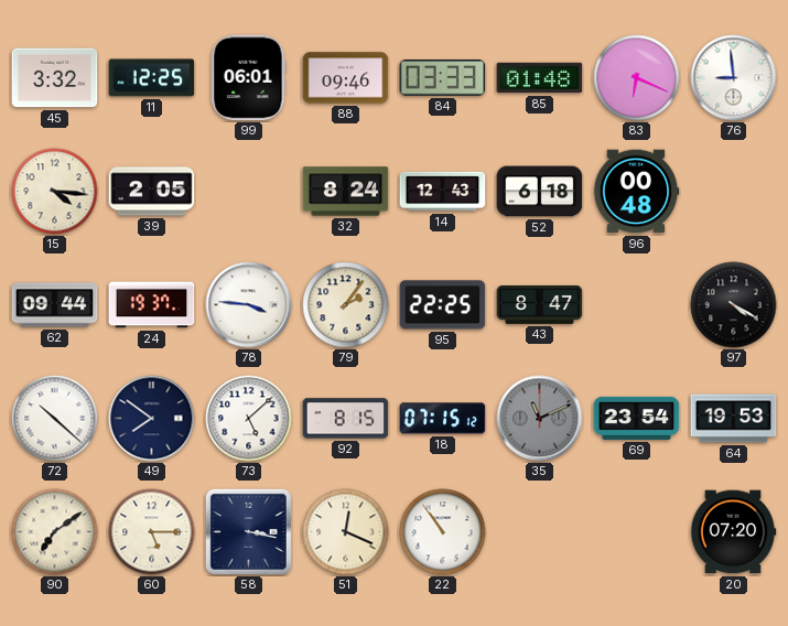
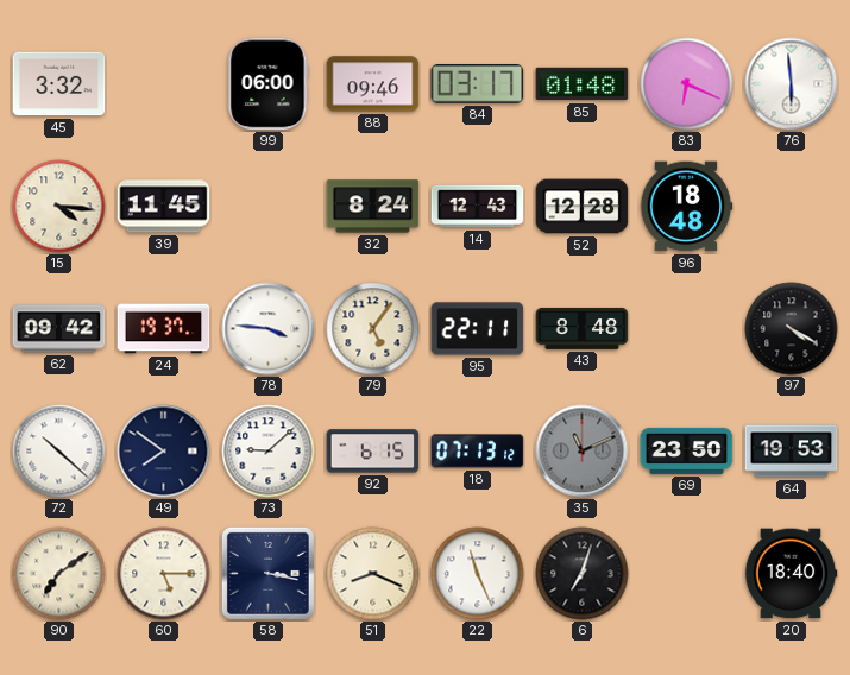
11: 12:25 -> none
99: 06:01 -> 06:00
84: 03:33 -> 03:17
76: 8:59 -> 5:59
39: 2:05 -> 11:45
52: 6:18 -> 12:28
96: 00:48 -> 18:48
62: 09:44 -> 09:42
79: 2:06 -> 5:06
95: 22:25 -> 22:11
43: 8:47 -> 8:48
73: 5:08 -> 9:08
92: 8:15 -> 6:15
18: 07:15 -> 07:13
69: 23:54 -> 23:50
51: 12:19 -> 8:19
22: 10:54 -> 11:26
6: none -> 7:03
20: 07:20 -> 18:40
